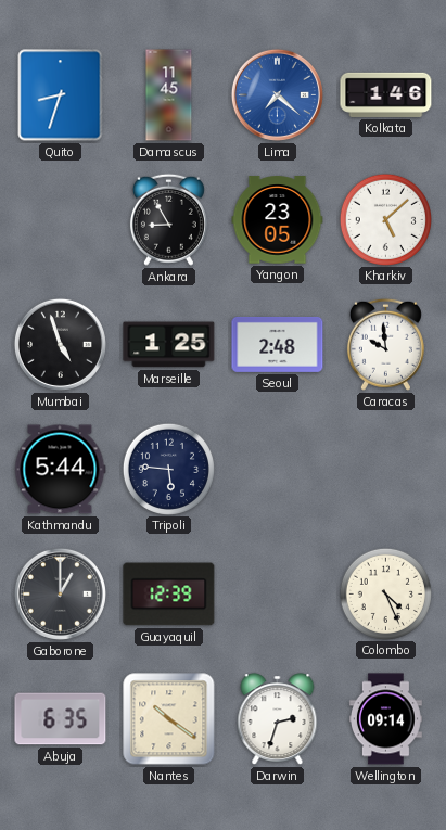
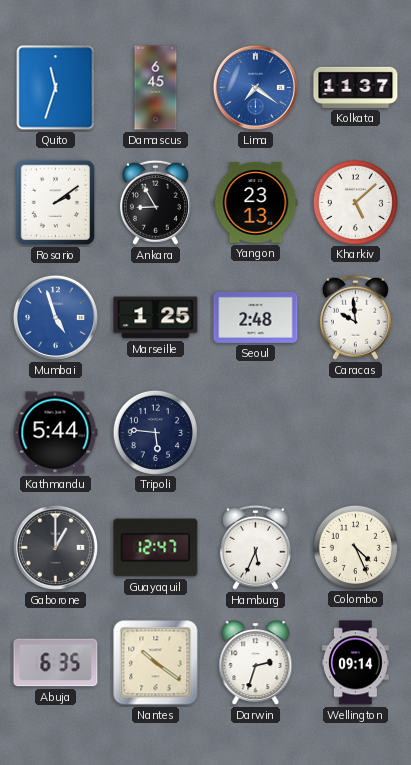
Quito: 8:33 -> 11:33
Damascus: 11:45 -> 6:45
Lima: 7:22 -> 7:21
Kolkata: 1:46 -> 11:37
Rosario: none -> 2:09
Yangon: 23:05 -> 23:13
Mumbai dial: black -> blue
Guayaquil: 12:39 -> 12:47
Hamburg: none -> 5:34
